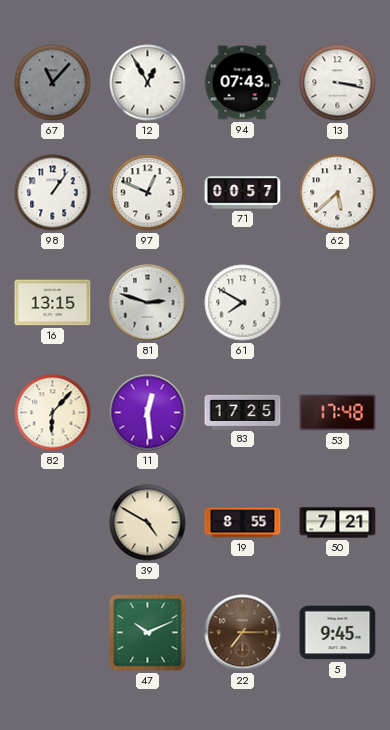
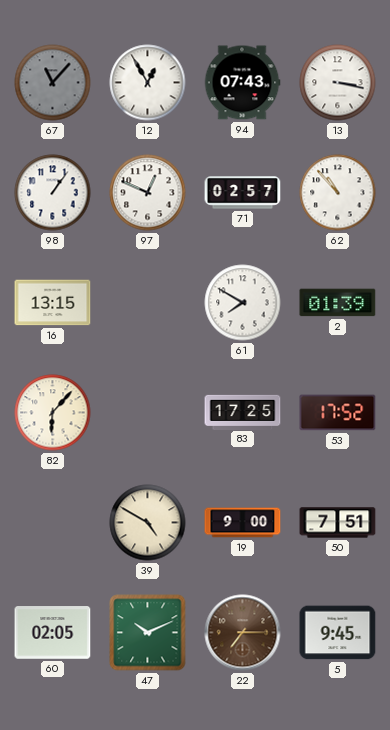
71: 00:57 -> 02:57
62: 5:38 -> 10:53
81: 2:48 -> none
2: none -> 01:39
11: 12:29 -> none
53: 17:48 -> 17:52
19: 8:55 -> 9:00
50: 7:21 -> 7:51
60: none -> 02:05
